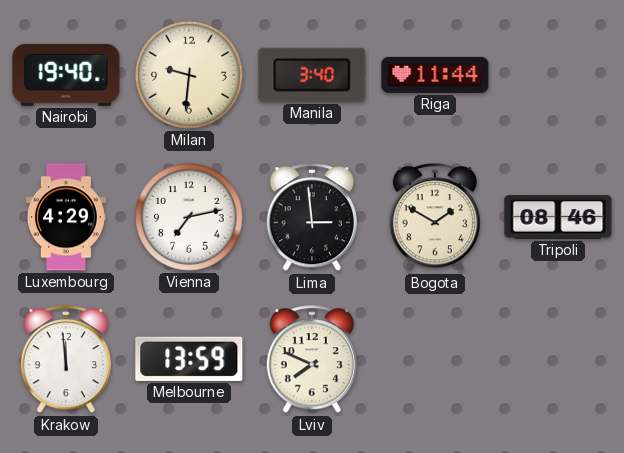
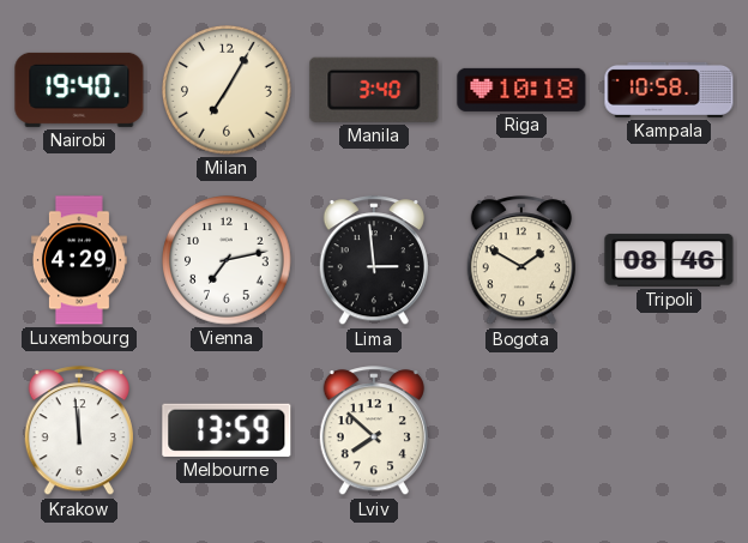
Milan: 9:31 -> 7:05
Riga: 11:44 -> 10:18
Kampala: none -> 10:58
Lviv: 7:49 -> 7:52
